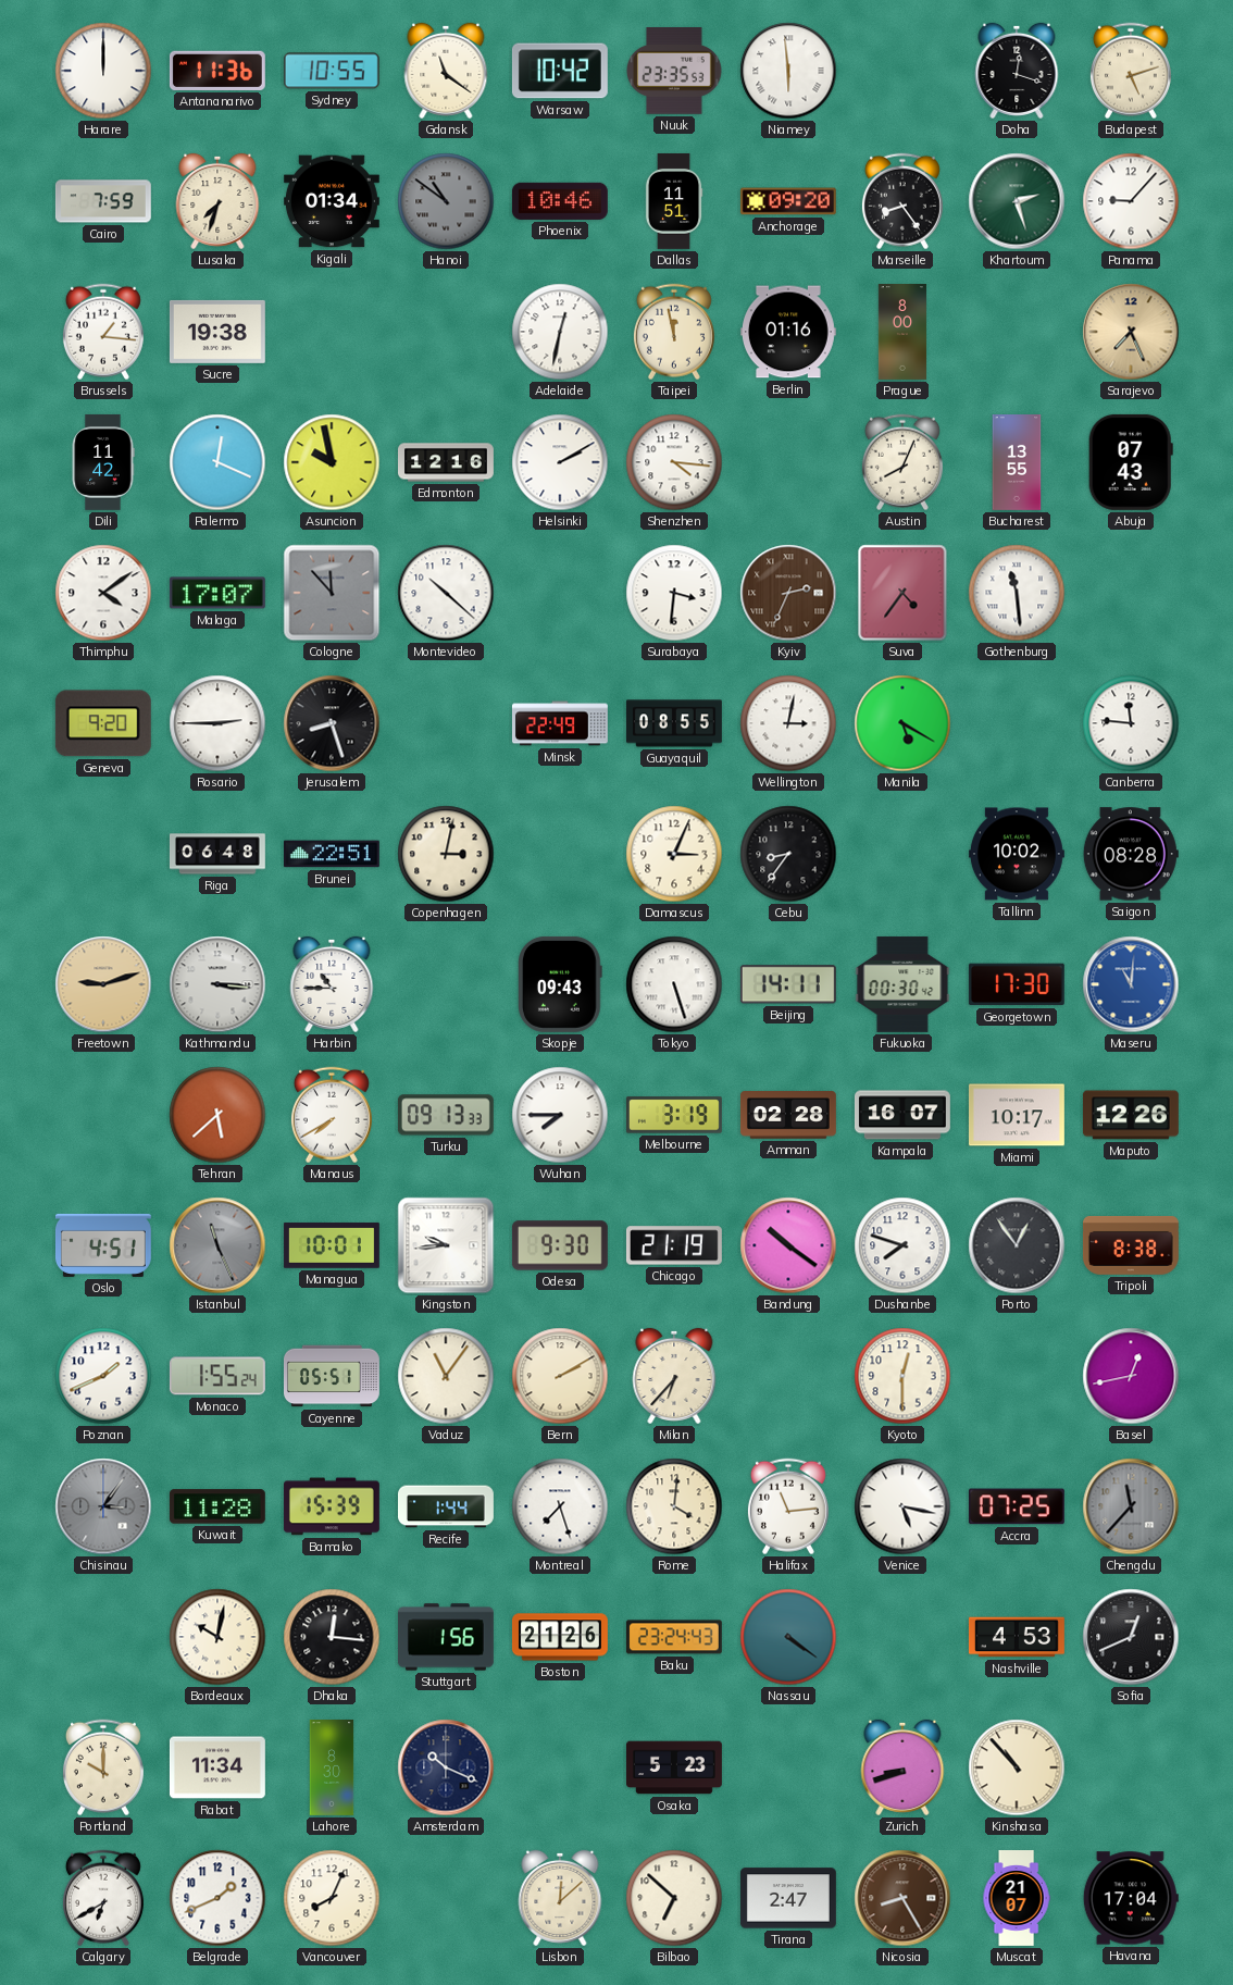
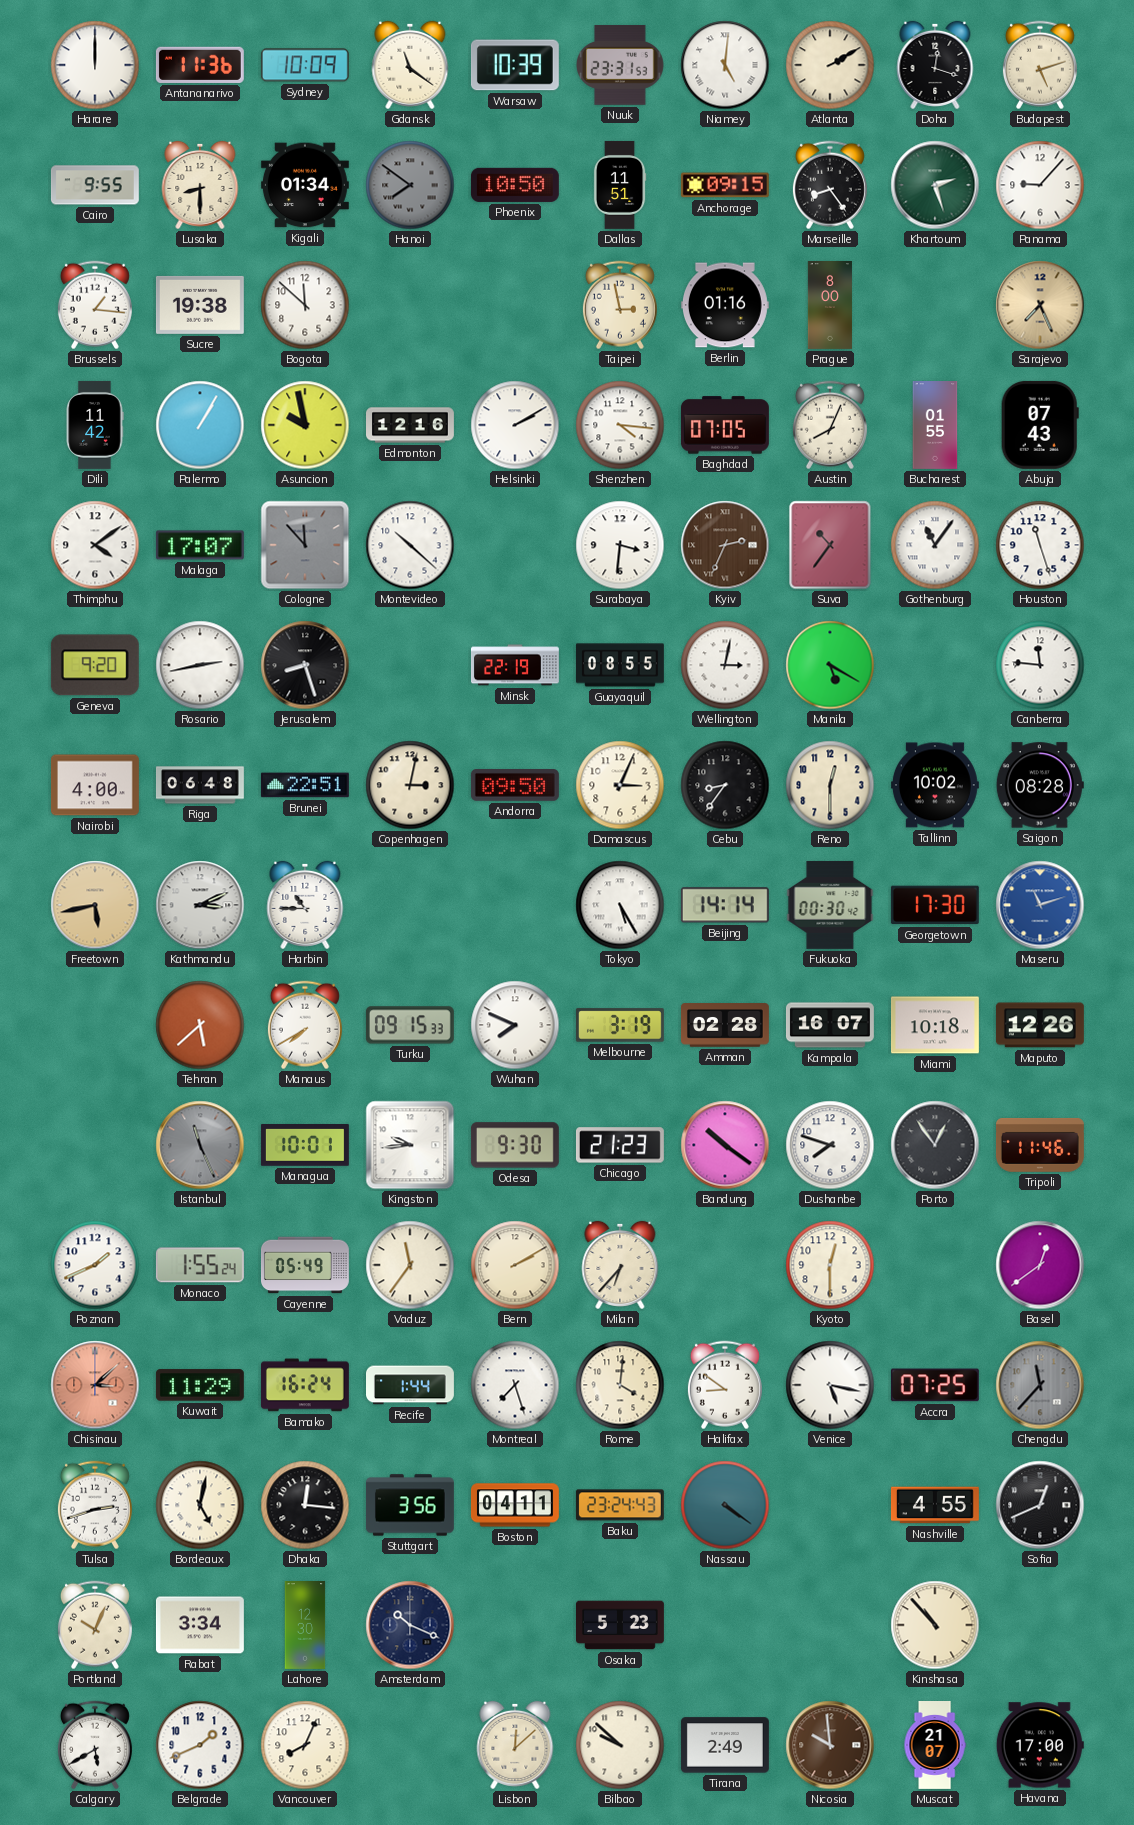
Sydney: 10:55 -> 10:09
Warsaw: 10:42 -> 10:39
Nuuk: 23:35 -> 23:31
Niamey: 5:59 -> 5:01
Atlanta: none -> 2:10
Cairo: 7:59 -> 9:55
Lusaka: 7:33 -> 8:30
Hanoi: 10:51 -> 7:51
Phoenix: 10:46 -> 10:50
Anchorage: 09:20 -> 09:15
Bogota: none -> 11:52
Adelaide: 12:32 -> none
Taipei: 11:58 -> 2:58
Palermo: 12:19 -> 1:05
Baghdad: none -> 07:05
Bucharest: 13:55 -> 01:55
Suva: 4:36 -> 10:36
Gothenburg: 11:29 -> 11:06
Houston: none -> 11:27
Rosario: 2:45 -> 2:43
Minsk: 22:49 -> 22:19
Nairobi: none -> 4:00
Andorra: none -> 09:50
Reno: none -> 12:30
Freetown: 9:12 -> 5:43
Kathmandu: 3:16 -> 3:11
Skopje: 09:43 -> none
Tokyo: 5:27 -> 5:25
Beijing: 14:11 -> 14:14
Maseru: 11:01 -> 11:12
Turku: 09:13 -> 09:15
Wuhan: 7:45 -> 7:49
Miami: 10:17 -> 10:18
Oslo: 4:51 -> none
Chicago: 21:19 -> 21:23
Tripoli: 8:38 -> 11:46
Cayenne: 05:51 -> 05:49
Vaduz: 11:06 -> 11:36
Basel: 12:43 -> 12:39
Chisinau: 3:06 -> 3:08
Chisinau dial: grey -> salmon
Kuwait: 11:28 -> 11:29
Bamako: 15:39 -> 16:24
Halifax: 11:14 -> 8:51
Tulsa: none -> 2:42
Bordeaux: 10:02 -> 5:02
Stuttgart: 1:56 -> 3:56
Boston: 21:26 -> 04:11
Nashville: 4:53 -> 4:55
Portland: 10:00 -> 10:04
Rabat: 11:34 -> 3:34
Lahore: 8:30 -> 12:30
Zurich: 8:42 -> none
Calgary: 6:40 -> 5:40
Bilbao: 6:52 -> 9:52
Tirana: 2:47 -> 2:49
Nicosia: 8:25 -> 9:59
Havana: 17:04 -> 17:00
